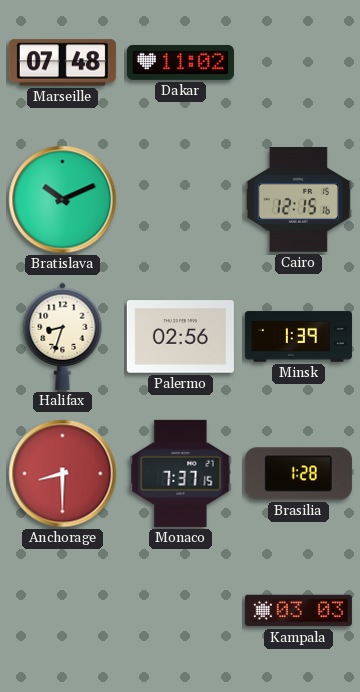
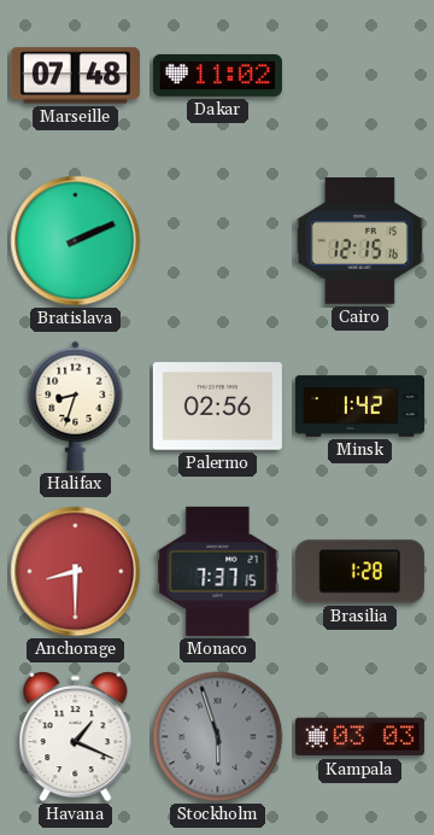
Bratislava: 10:11 -> 2:11
Minsk: 1:39 -> 1:42
Havana: none -> 1:19
Stockholm: none -> 5:57
